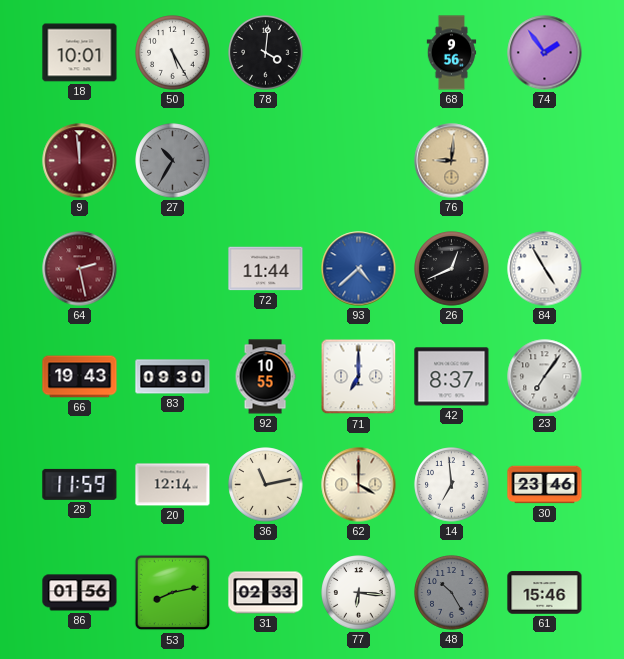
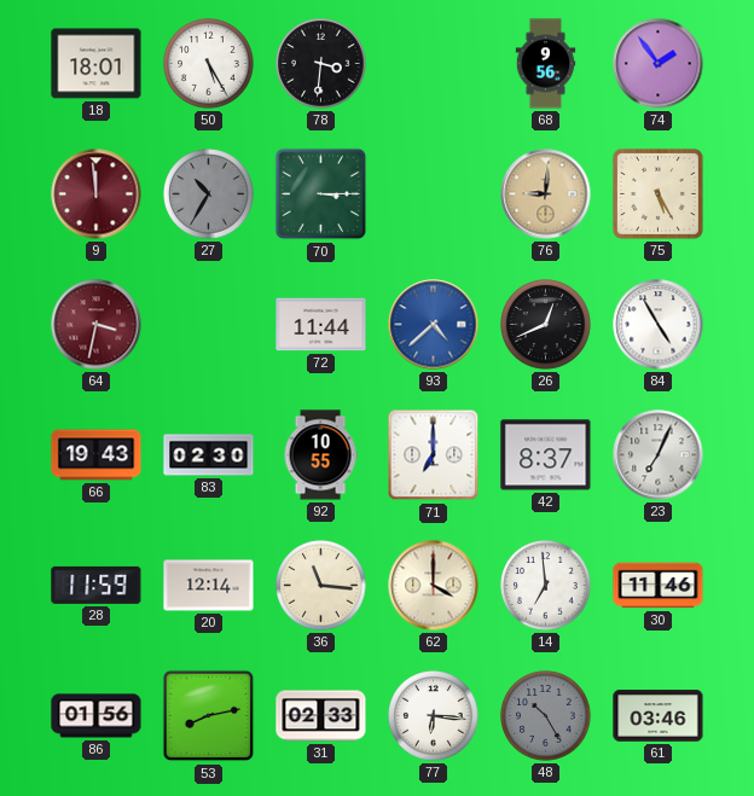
18: 10:01 -> 18:01
78: 4:01 -> 3:31
70: none -> 3:15
75: none -> 5:25
64: 2:28 -> 3:32
83: 09:30 -> 02:30
23: 7:06 -> 7:04
36: 11:13 -> 11:16
30: 23:46 -> 11:46
61: 15:46 -> 03:46
